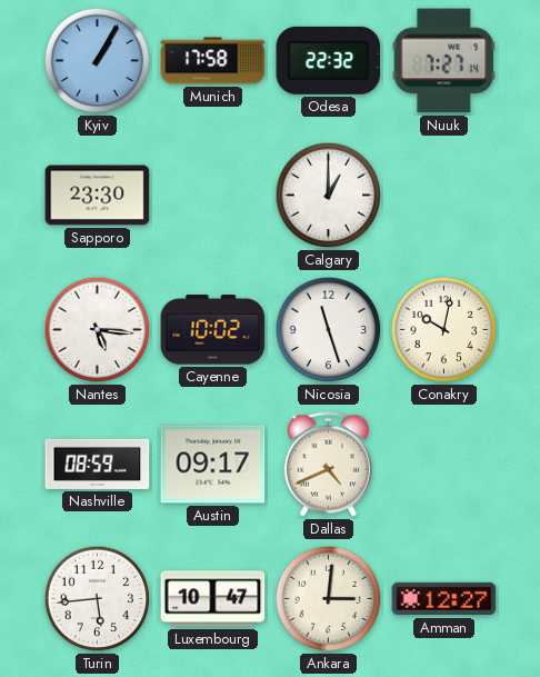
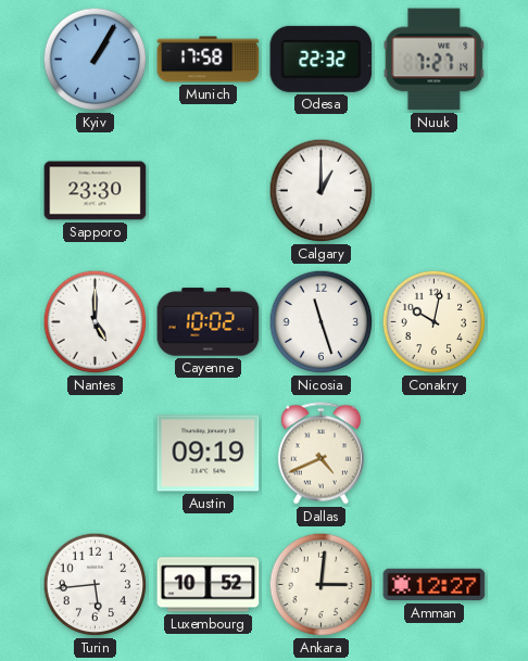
Nantes: 5:16 -> 5:00
Nashville: 08:59 -> none
Austin: 09:17 -> 09:19
Luxembourg: 10:47 -> 10:52
